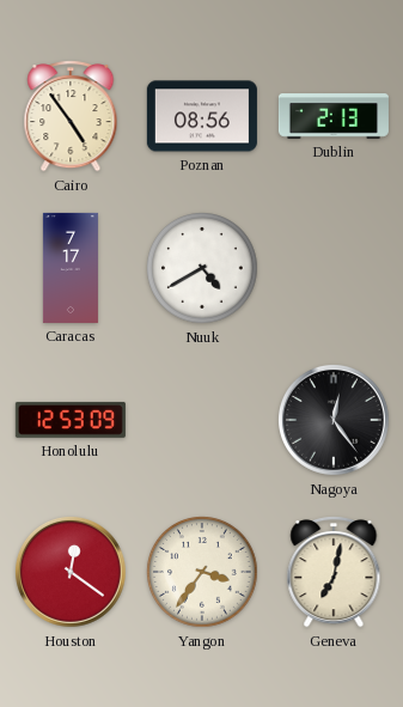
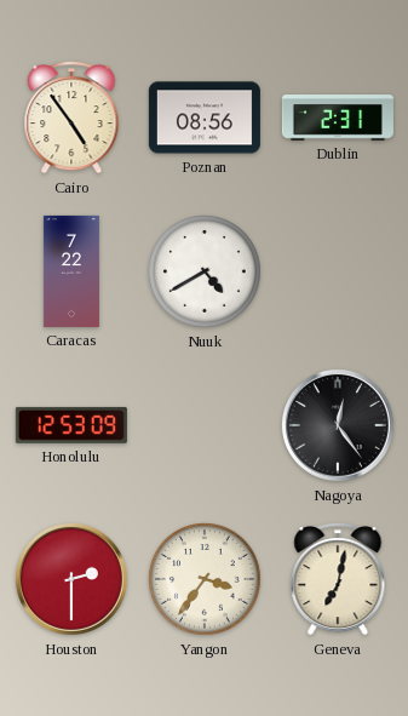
Dublin: 2:13 -> 2:31
Caracas: 7:17 -> 7:22
Houston: 12:21 -> 2:30
